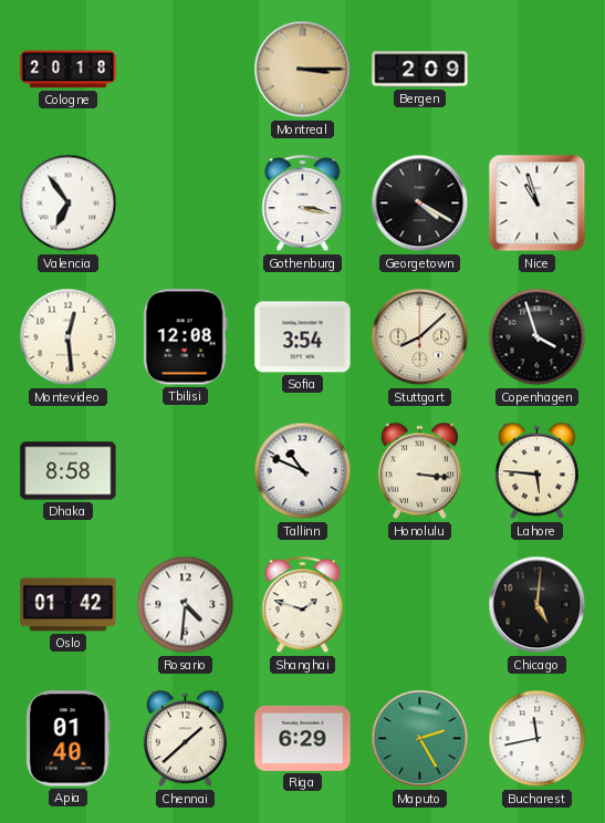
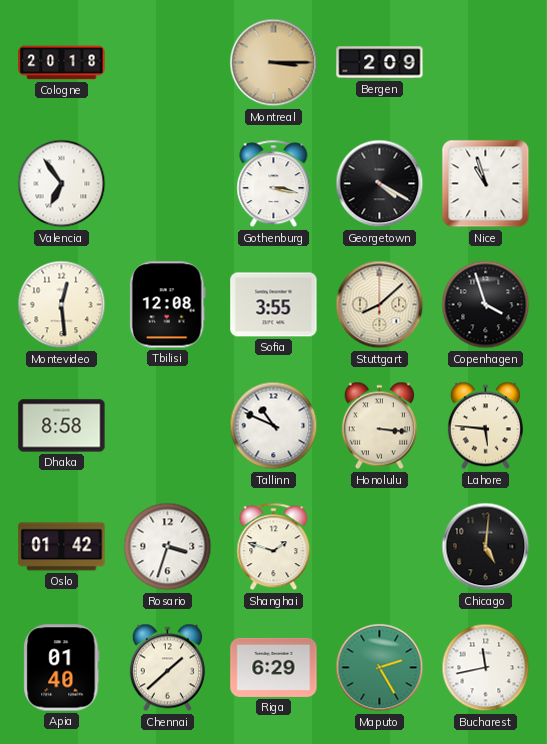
Sofia: 3:54 -> 3:55
Rosario: 4:31 -> 3:33
